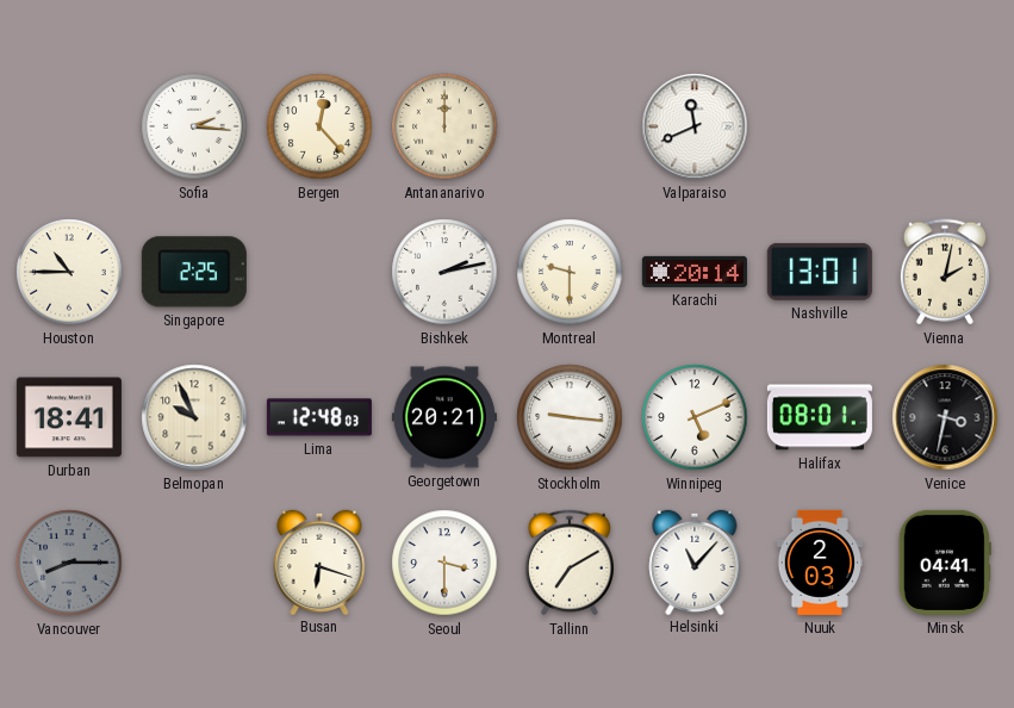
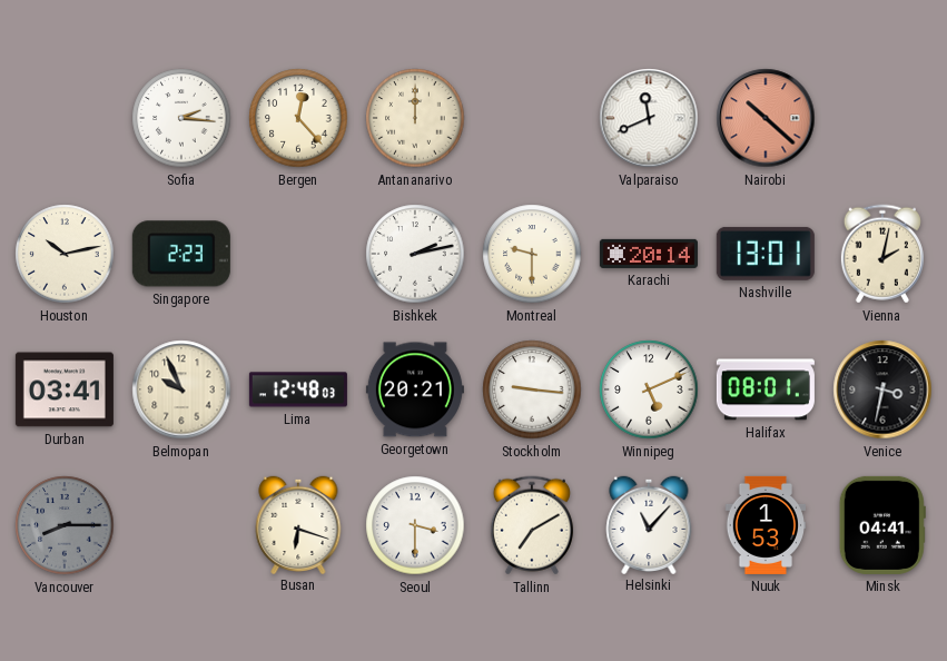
Nairobi: none -> 10:22
Houston: 10:45 -> 10:13
Singapore: 2:25 -> 2:23
Durban: 18:41 -> 03:41
Nuuk: 2:03 -> 1:53
